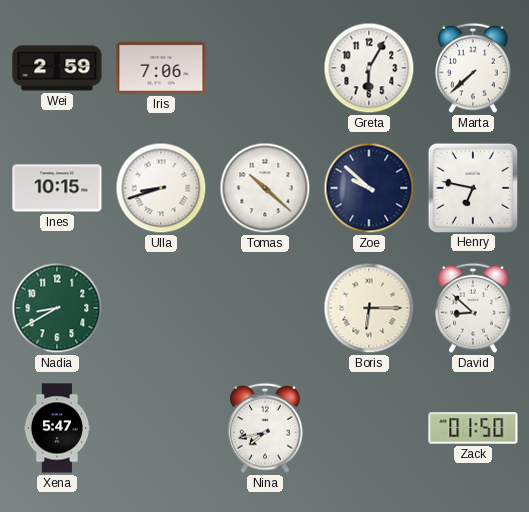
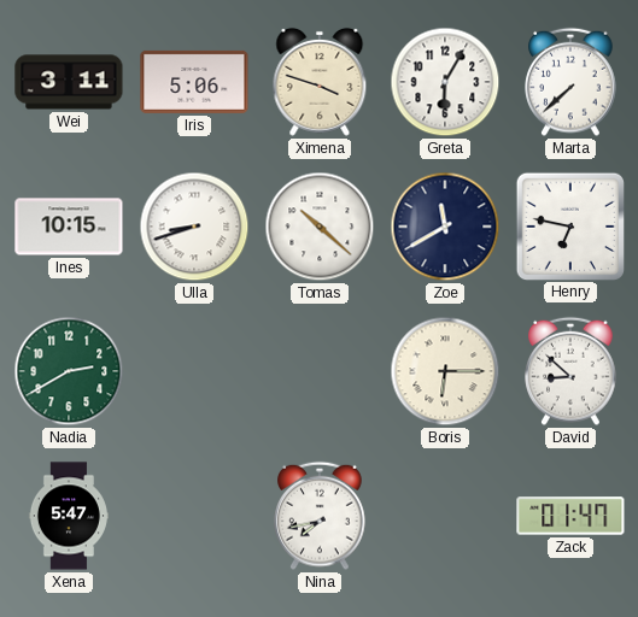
Wei: 2:59 -> 3:11
Iris: 7:06 -> 5:06
Ximena: none -> 3:48
Zoe: 9:52 -> 11:40
Nadia: 8:40 -> 2:40
Zack: 01:50 -> 01:47
